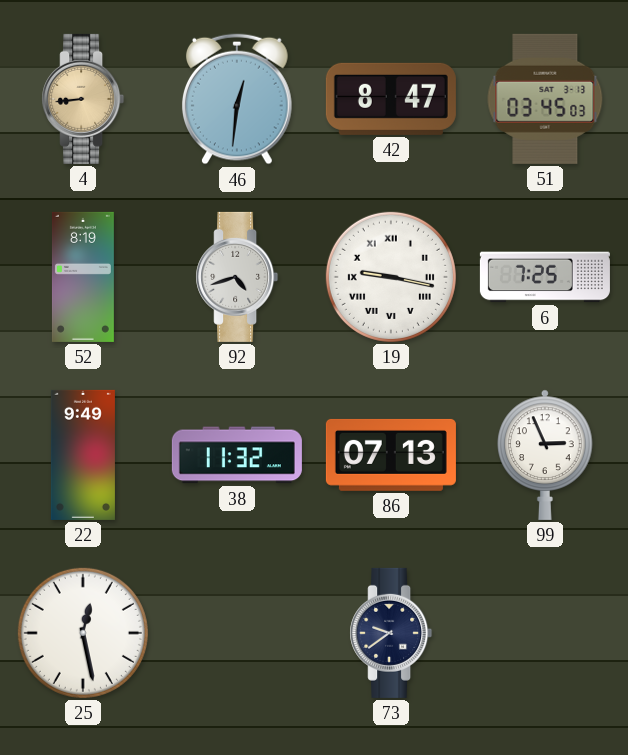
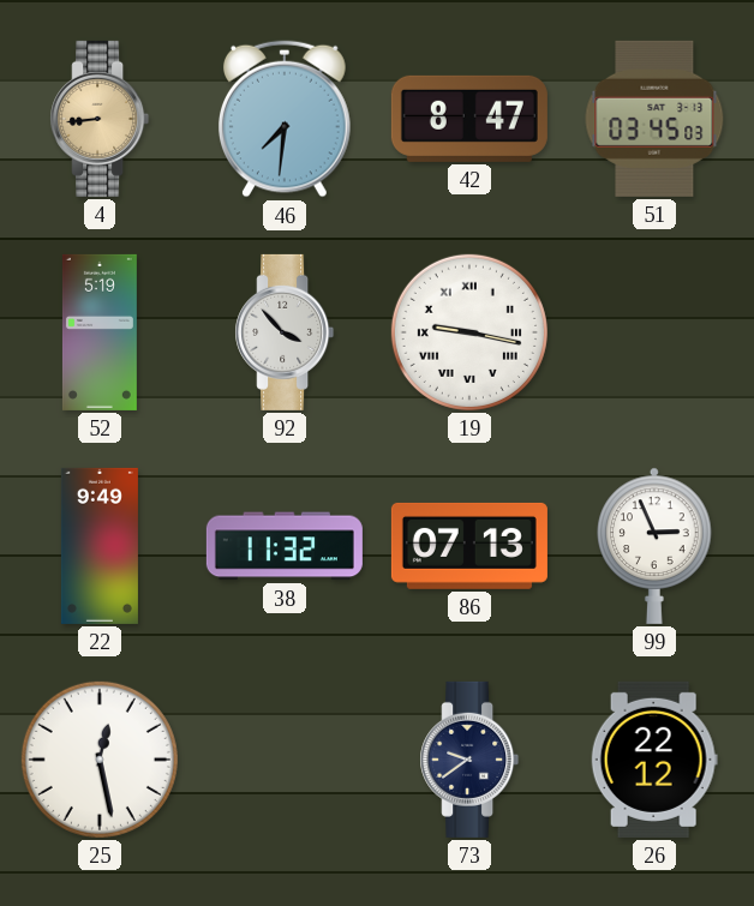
46: 12:31 -> 7:31
52: 8:19 -> 5:19
92: 4:42 -> 3:53
6: 7:25 -> none
26: none -> 22:12
